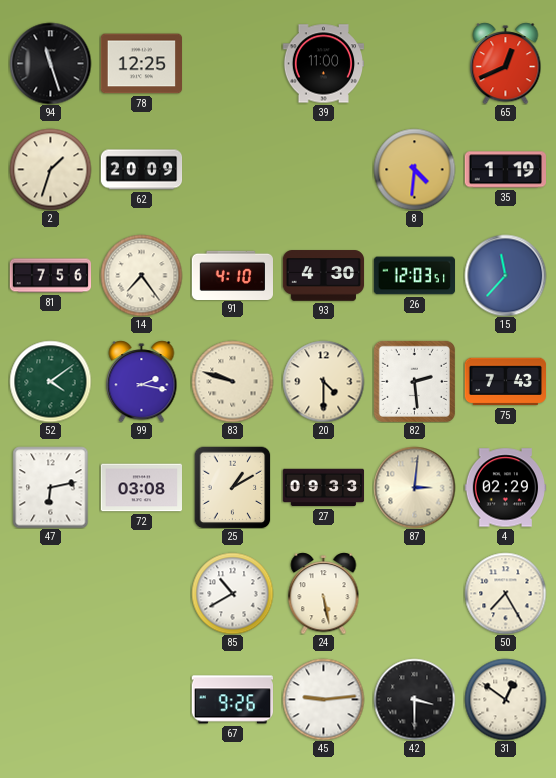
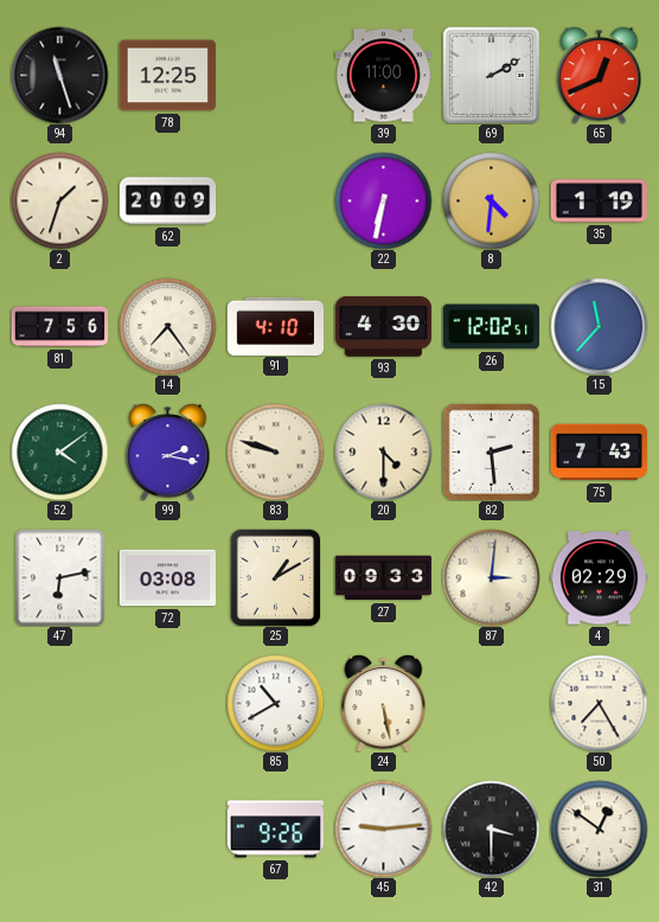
69: none -> 2:10
22: none -> 6:32
26: 12:03 -> 12:02
